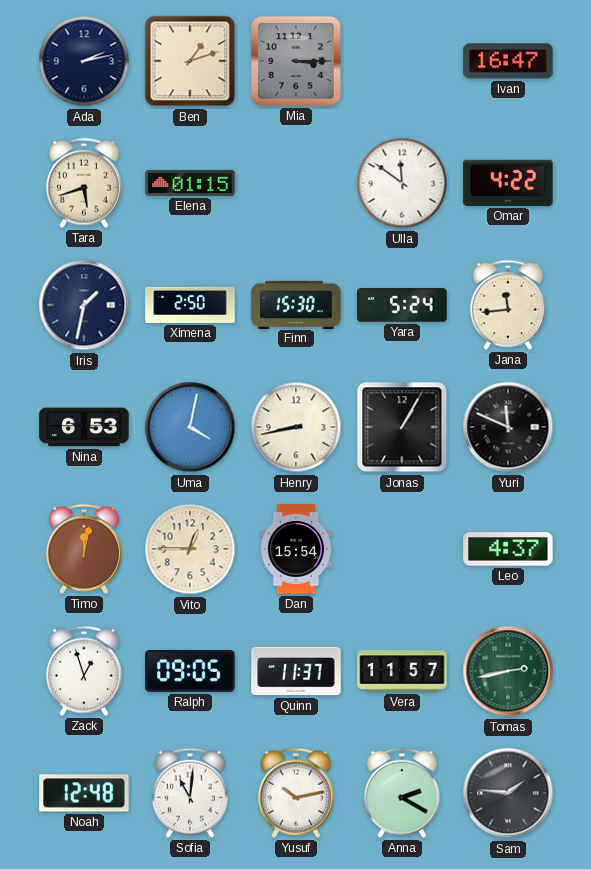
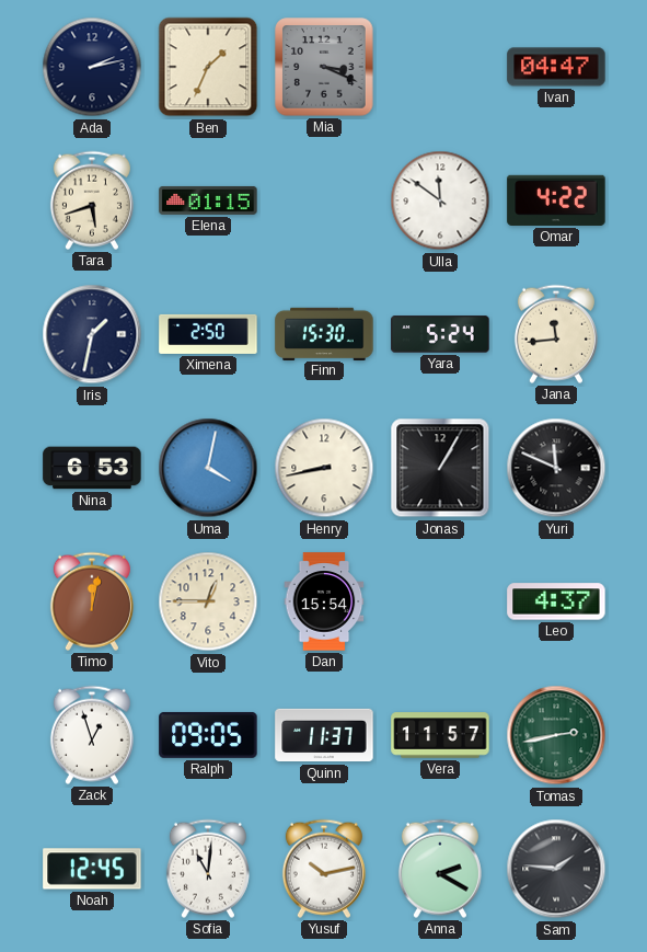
Ben: 1:12 -> 1:34
Mia: 3:15 -> 3:19
Ivan: 16:47 -> 04:47
Noah: 12:48 -> 12:45
